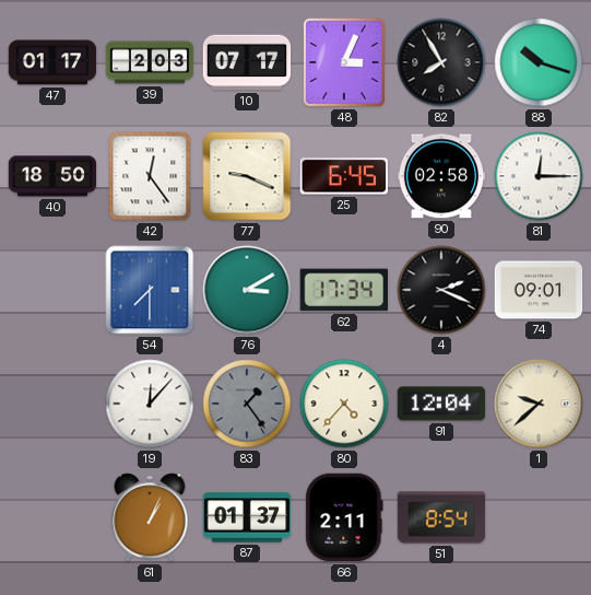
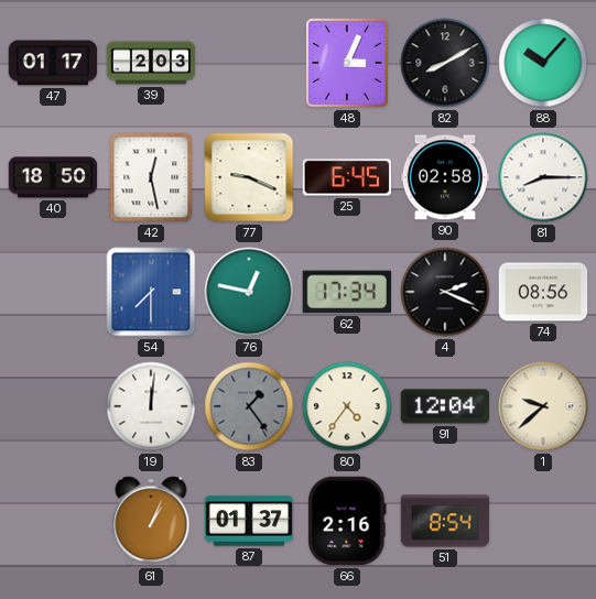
10: 07:17 -> none
82: 7:55 -> 8:10
88: 10:18 -> 10:07
42: 12:24 -> 12:28
81: 12:15 -> 8:15
76: 3:10 -> 12:47
74: 09:01 -> 08:56
19: 12:07 -> 12:01
80: 4:37 -> 4:36
66: 2:11 -> 2:16
